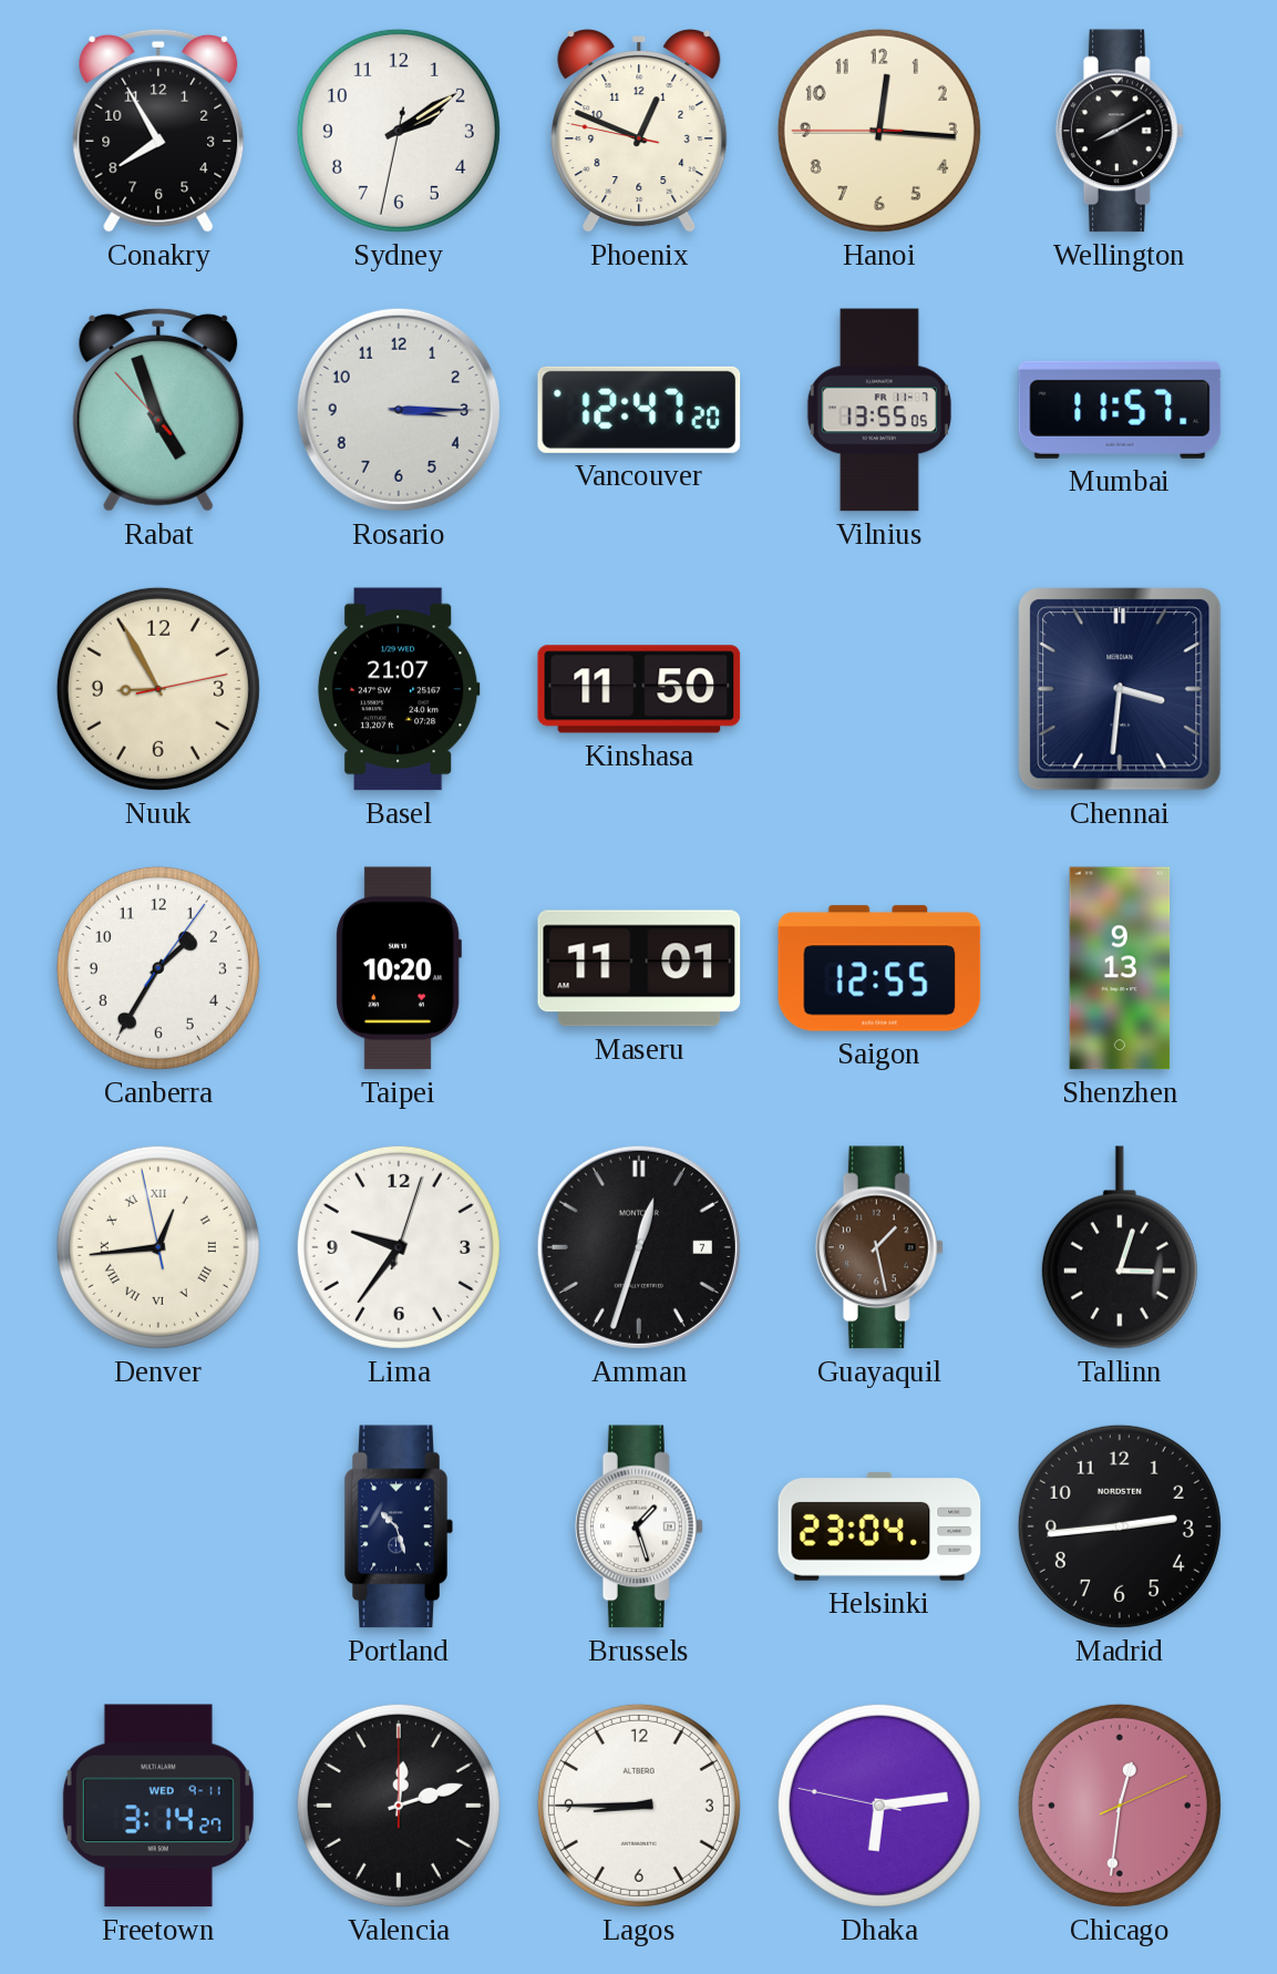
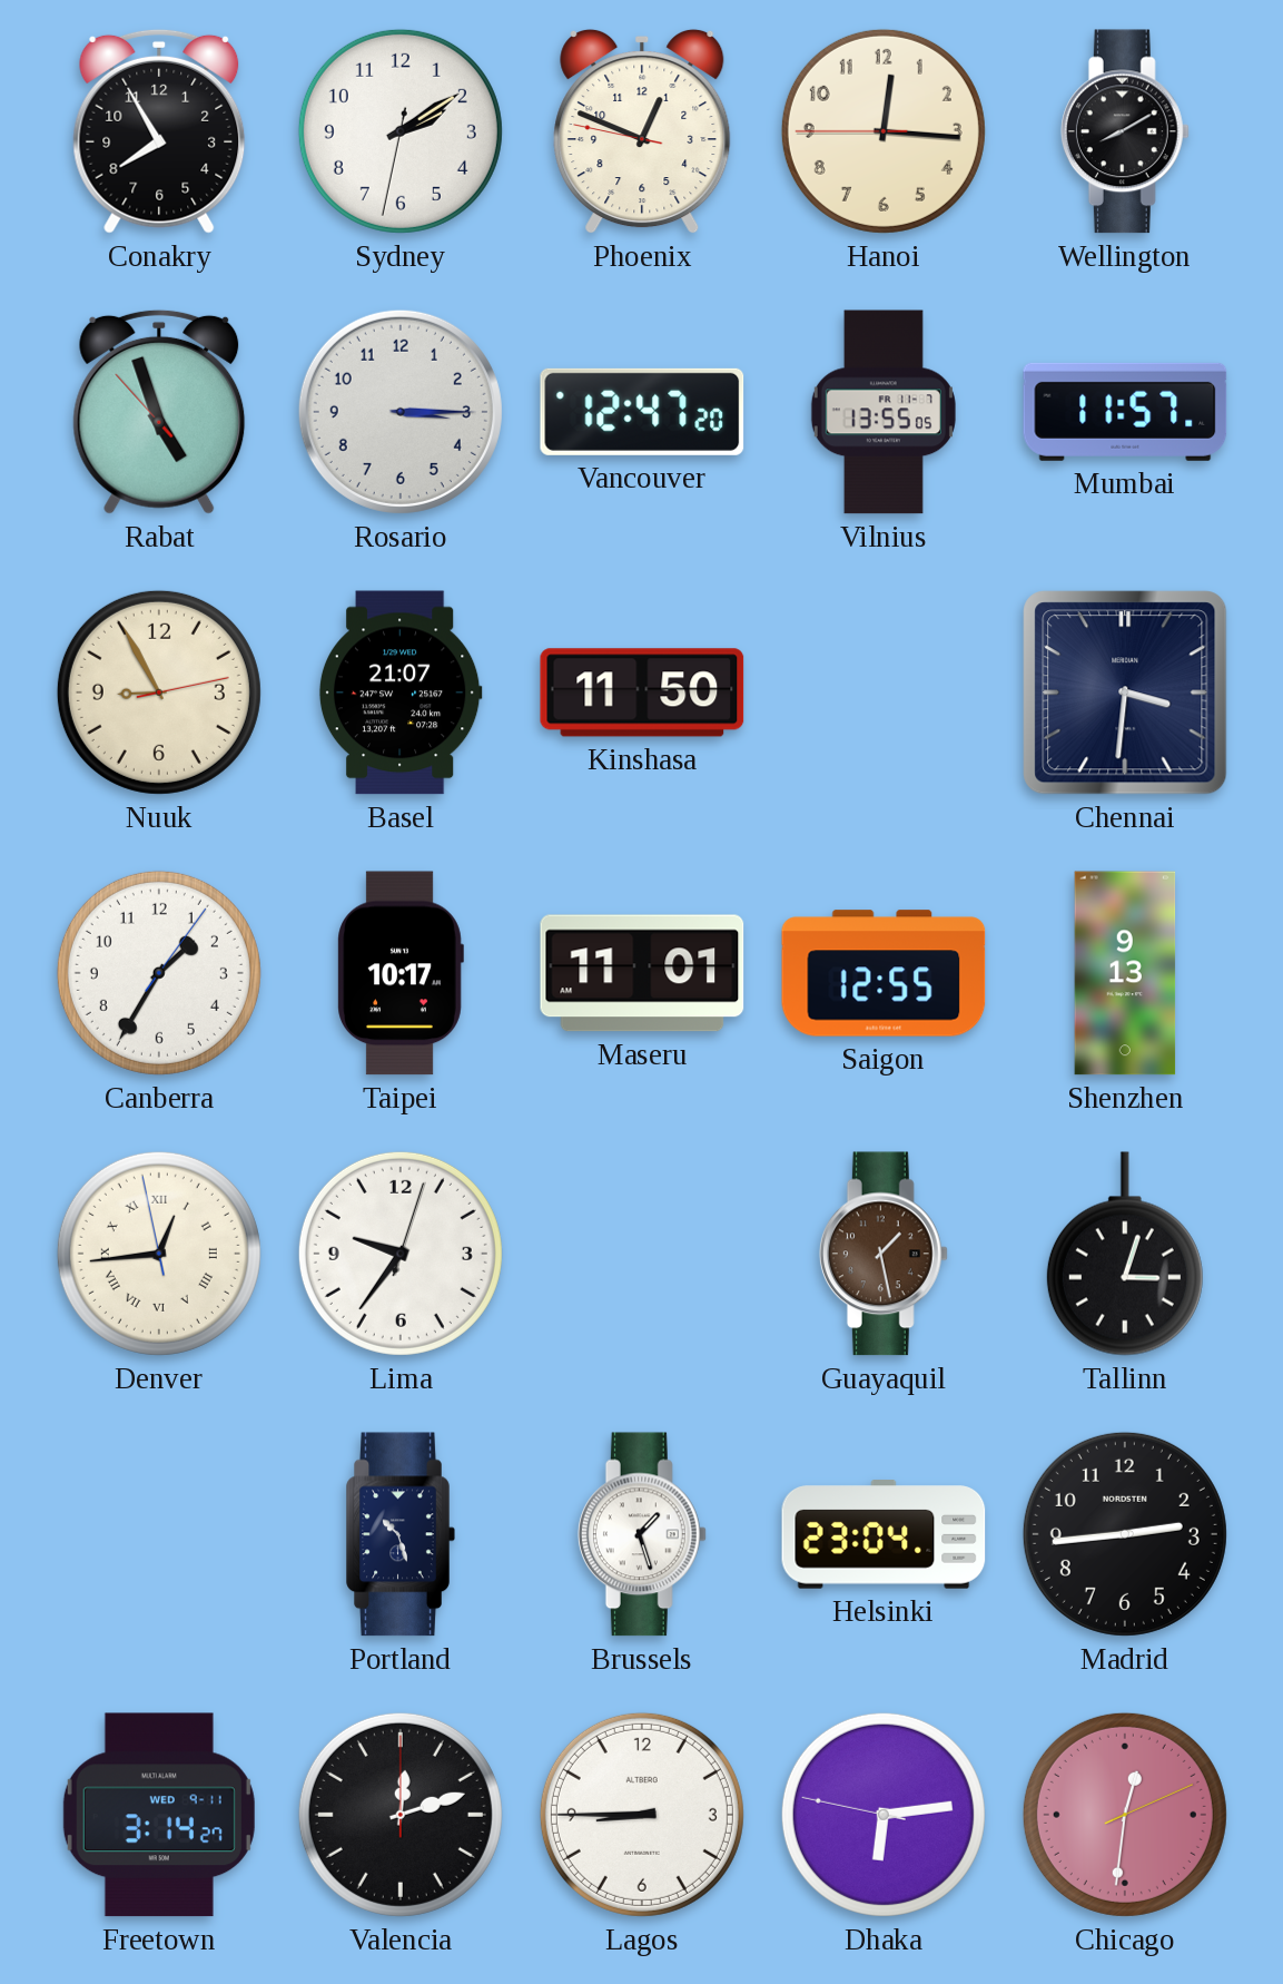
Taipei: 10:20 -> 10:17
Amman: 12:33 -> none
